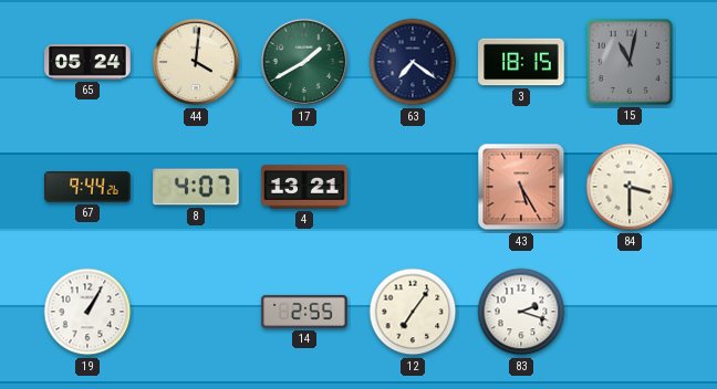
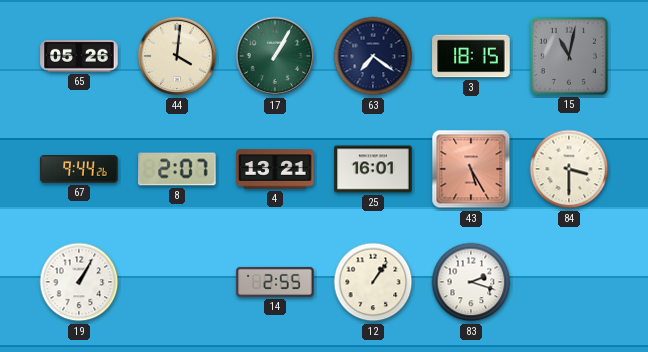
65: 05:24 -> 05:26
17: 1:40 -> 1:05
8: 4:07 -> 2:07
25: none -> 16:01
12: 7:06 -> 1:06
